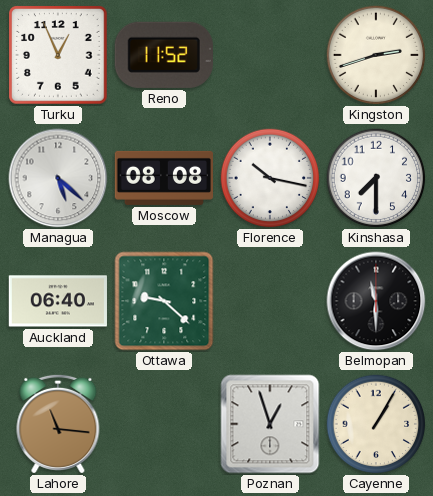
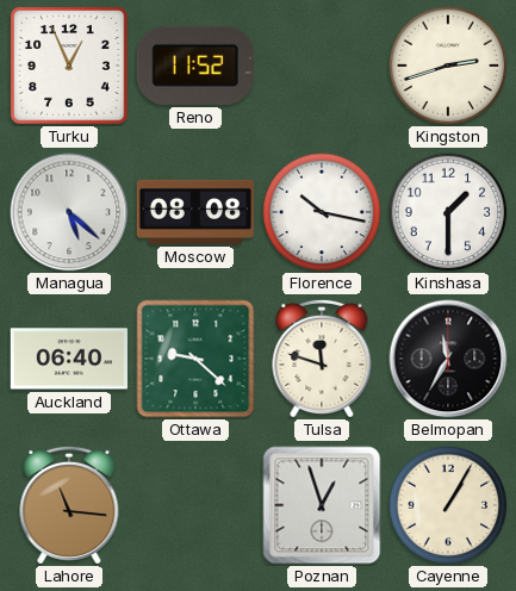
Kinshasa: 7:30 -> 1:30
Tulsa: none -> 11:48
Belmopan: 11:30 -> 11:35
